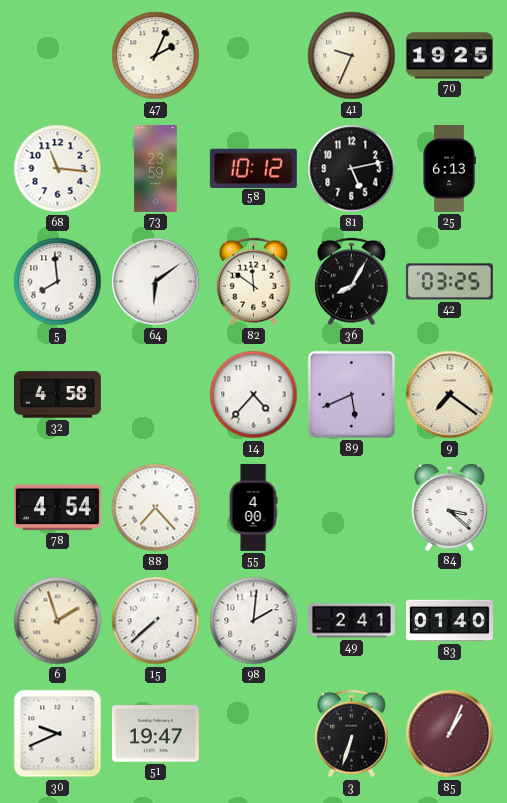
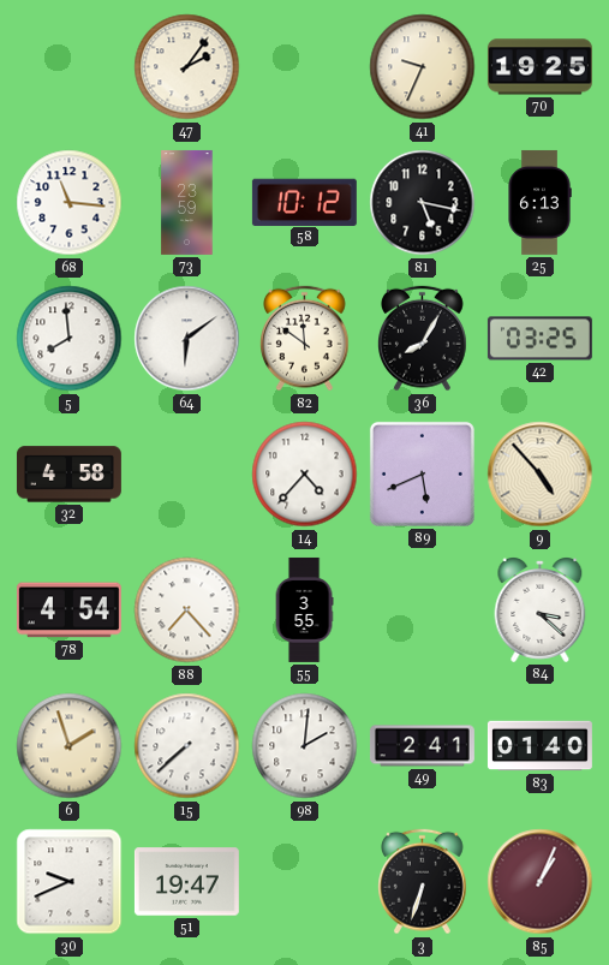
47: 2:04 -> 2:06
81: 5:13 -> 5:17
9: 7:21 -> 4:53
55: 4:00 -> 3:55
